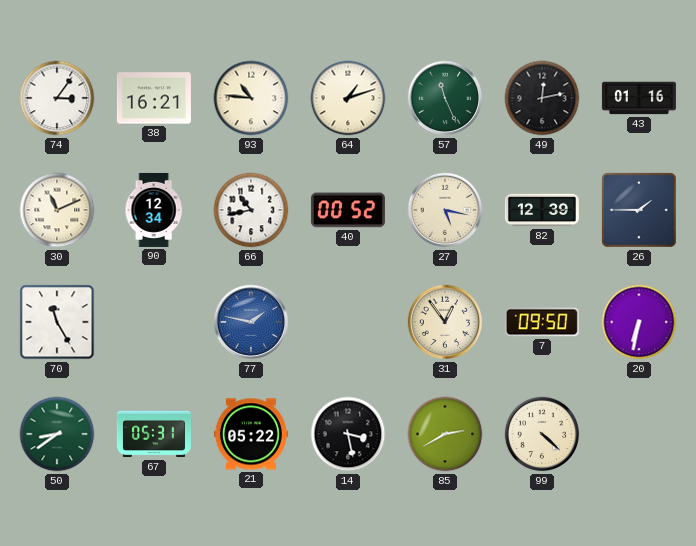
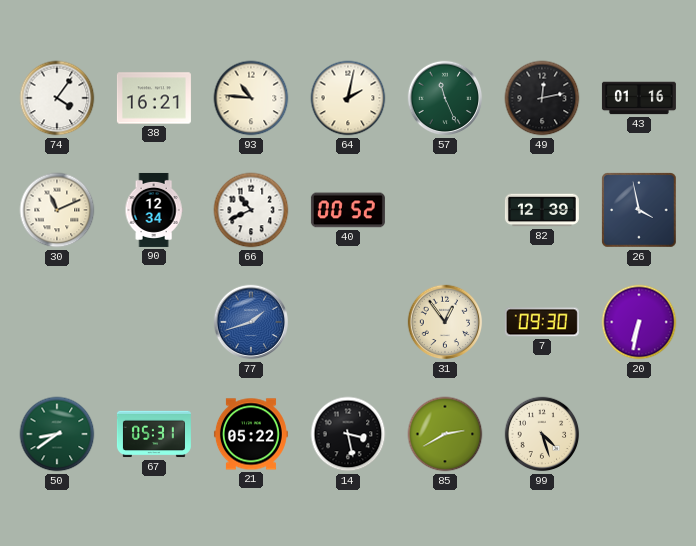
74: 3:06 -> 4:06
64: 1:12 -> 2:02
66: 10:43 -> 10:41
27: 5:17 -> none
26: 1:45 -> 3:58
70: 11:25 -> none
77: 1:47 -> 1:42
7: 09:50 -> 09:30
99: 4:22 -> 4:27
